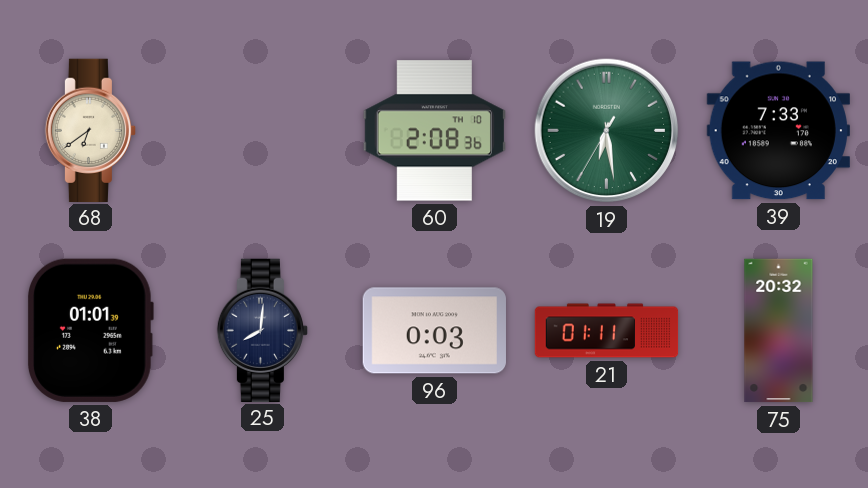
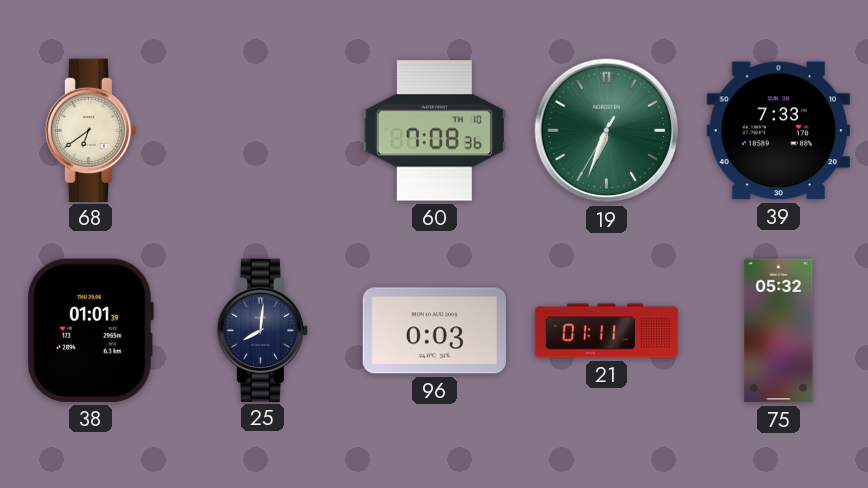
60: 2:08 -> 7:08
19: 6:28 -> 6:33
75: 20:32 -> 05:32
